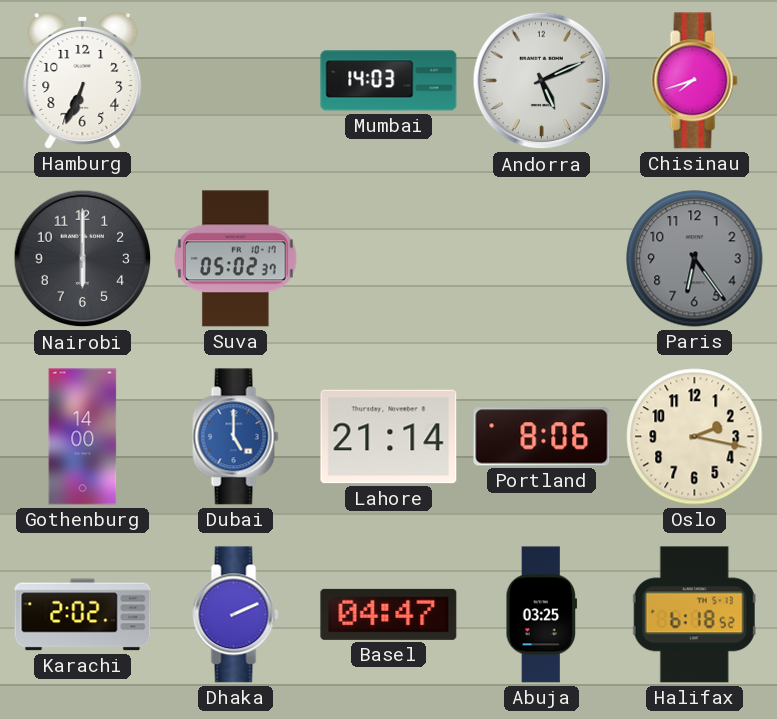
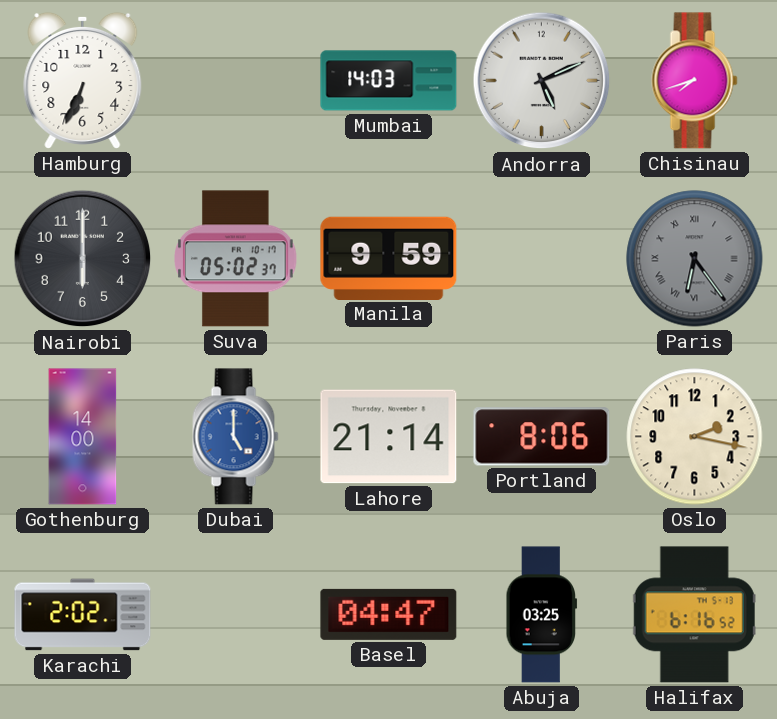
Manila: none -> 9:59
Paris numerals: Arabic -> Roman
Dhaka: 2:11 -> none
Halifax: 6:18 -> 6:16
